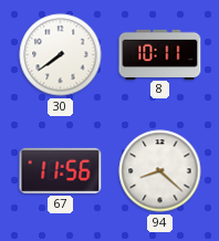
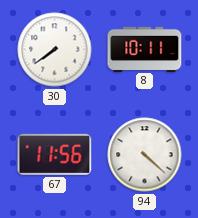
94: 8:22 -> 4:22
